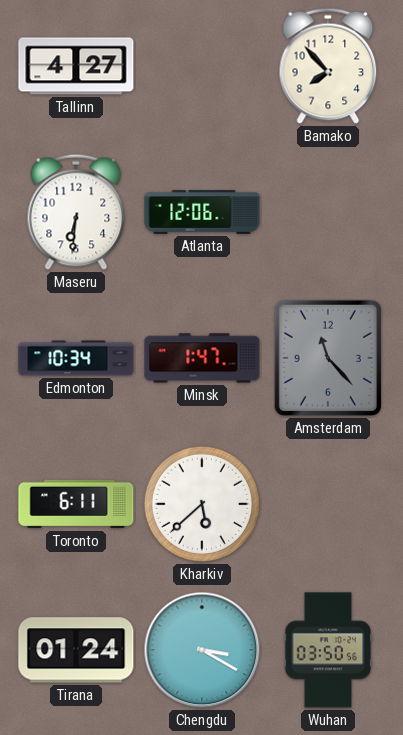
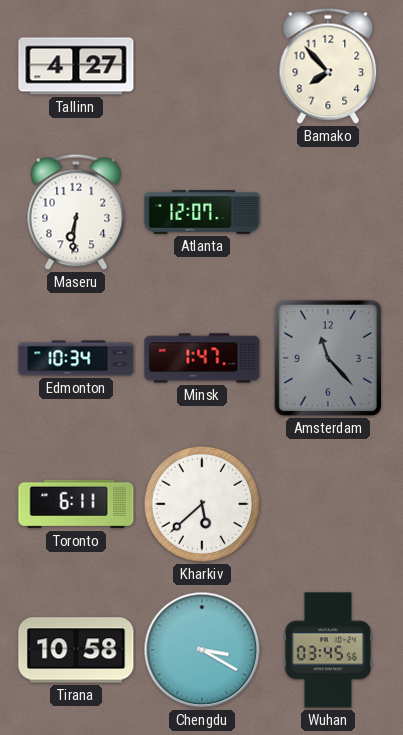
Atlanta: 12:06 -> 12:07
Tirana: 01:24 -> 10:58
Wuhan: 03:50 -> 03:45
